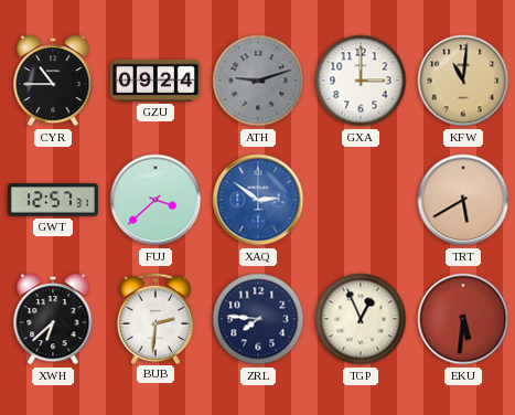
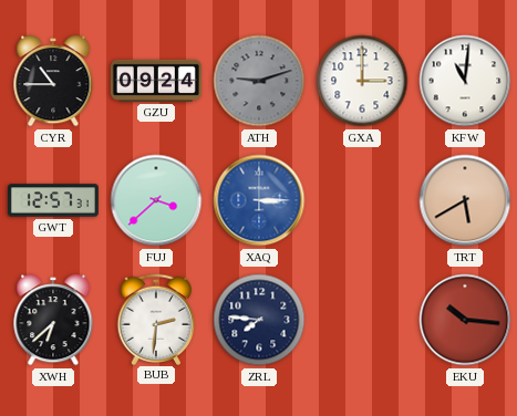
KFW dial: champagne -> white
XAQ: 2:51 -> 3:15
TGP: 12:56 -> none
EKU: 5:31 -> 10:16
